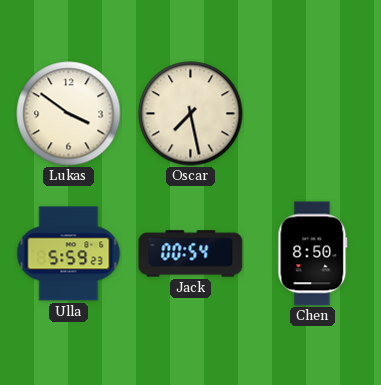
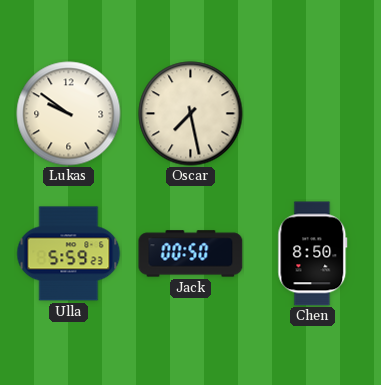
Lukas: 3:51 -> 9:51
Jack: 00:54 -> 00:50
